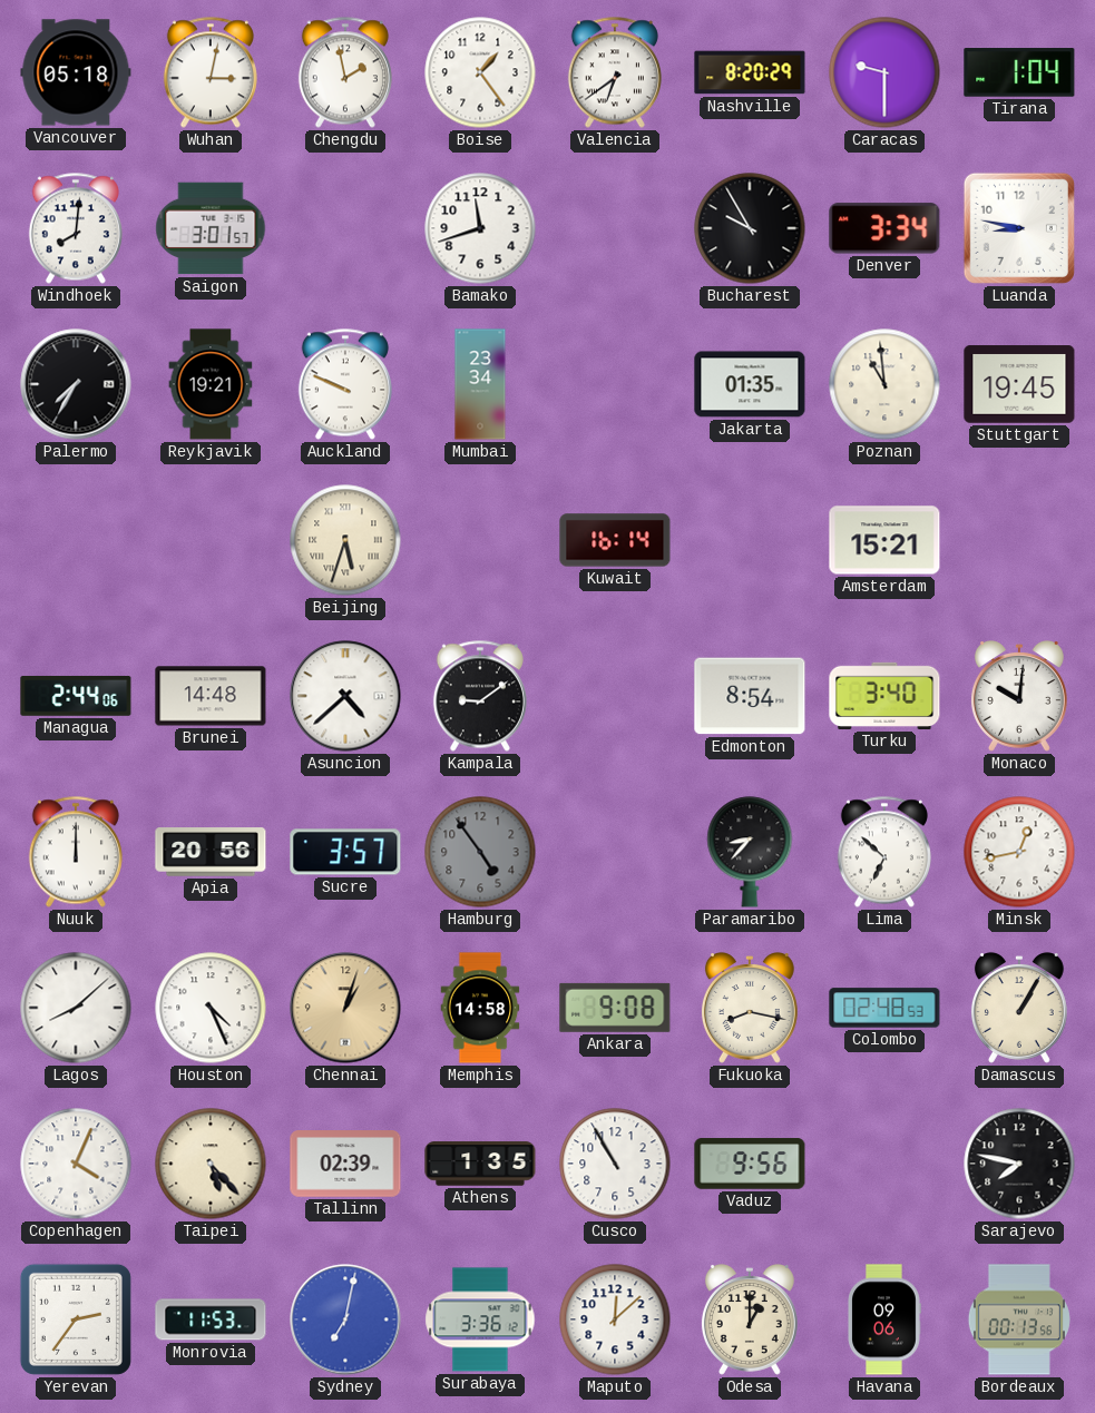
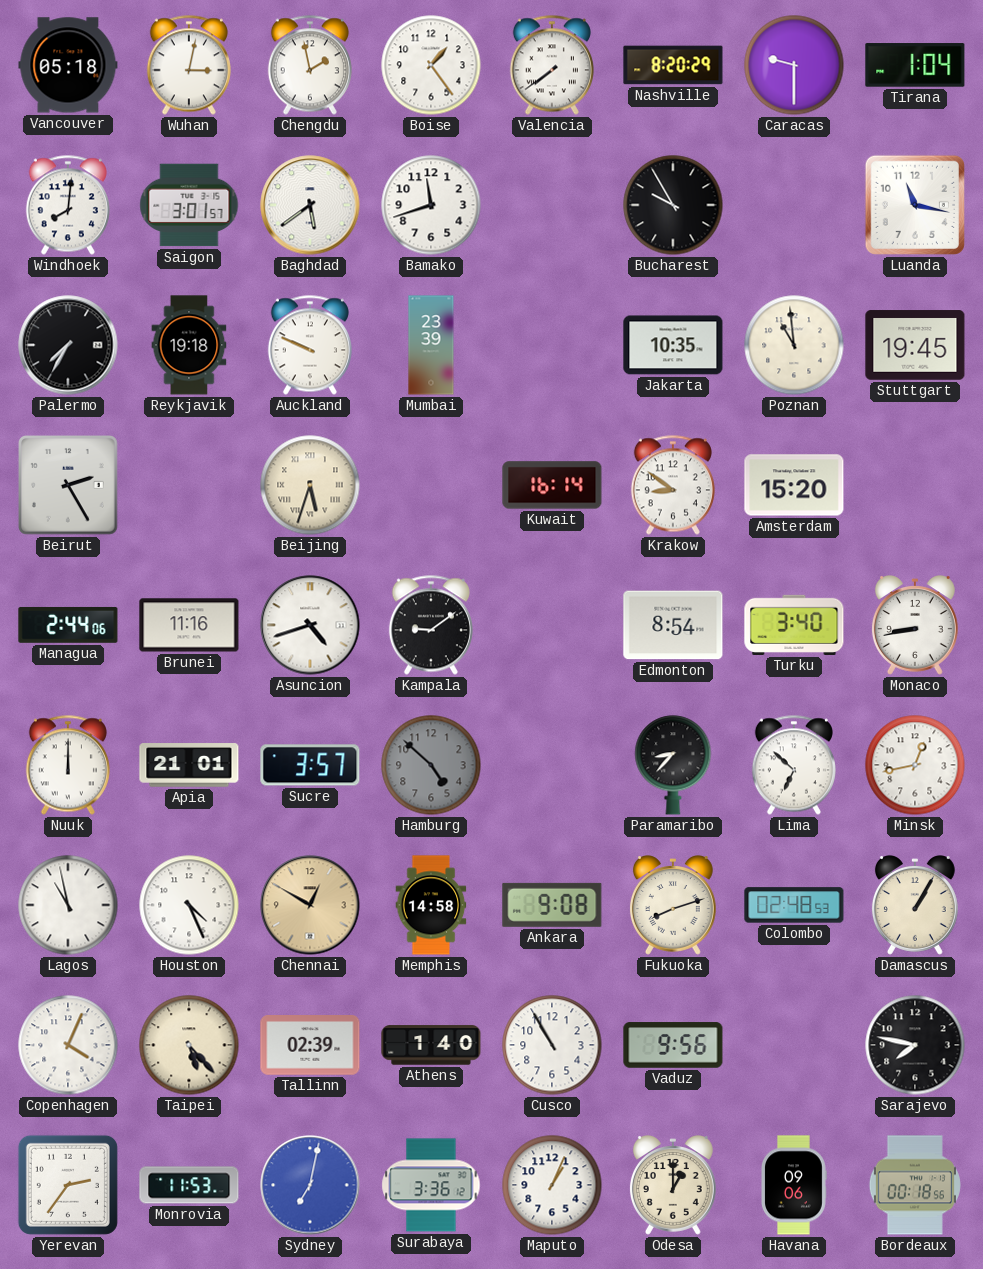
Valencia: 6:39 -> 7:39
Baghdad: none -> 5:39
Denver: 3:34 -> none
Luanda: 8:47 -> 11:17
Reykjavik: 19:21 -> 19:18
Mumbai: 23:34 -> 23:39
Jakarta: 01:35 -> 10:35
Beirut: none -> 2:25
Krakow: none -> 8:51
Amsterdam: 15:21 -> 15:20
Brunei: 14:48 -> 11:16
Asuncion: 4:38 -> 4:42
Monaco: 10:01 -> 8:43
Apia: 20:56 -> 21:01
Hamburg: 4:54 -> 4:52
Lagos: 8:08 -> 10:58
Chennai: 1:03 -> 12:50
Fukuoka: 8:17 -> 8:12
Athens: 1:35 -> 1:40
Maputo: 12:08 -> 1:04
Bordeaux: 00:13 -> 00:18
